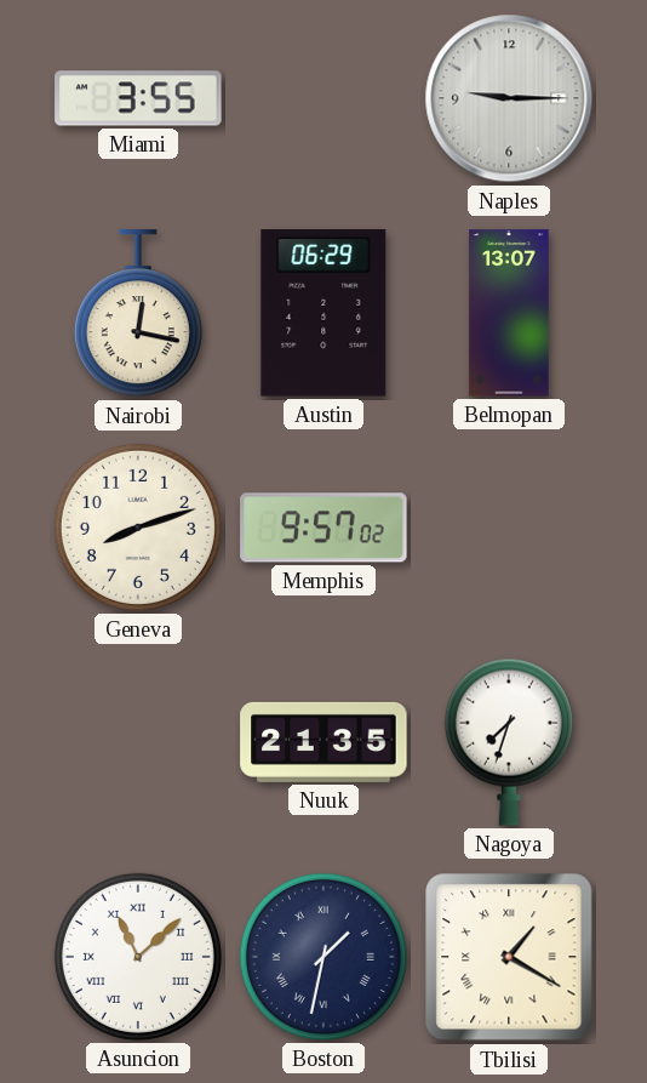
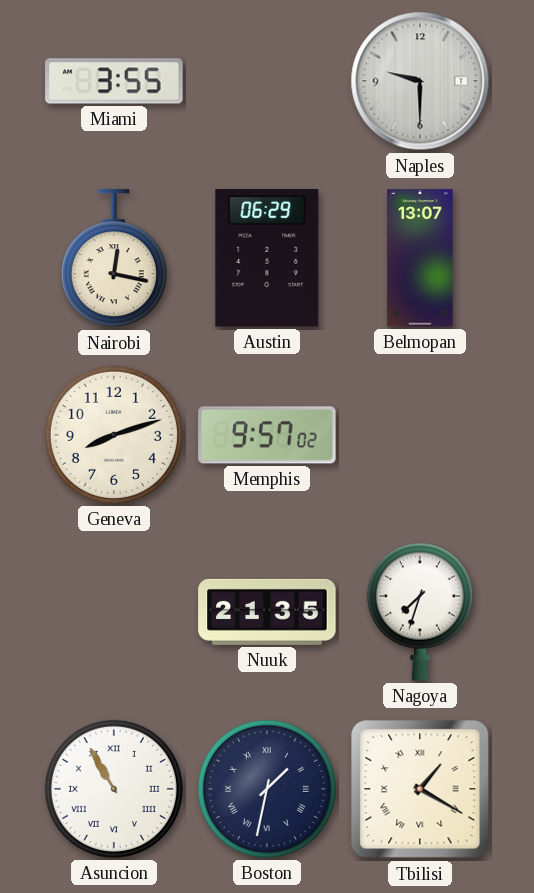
Naples: 9:15 -> 9:30
Asuncion: 11:08 -> 10:55
